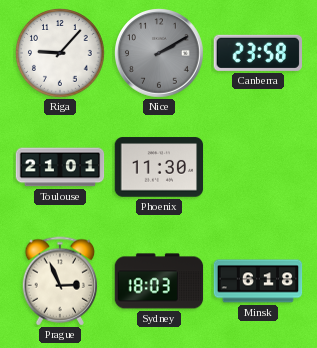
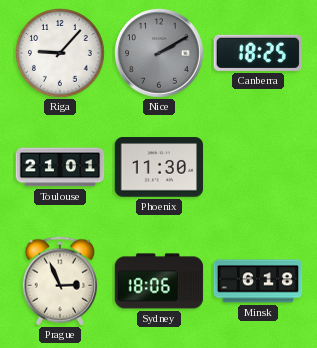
Canberra: 23:58 -> 18:25
Sydney: 18:03 -> 18:06
